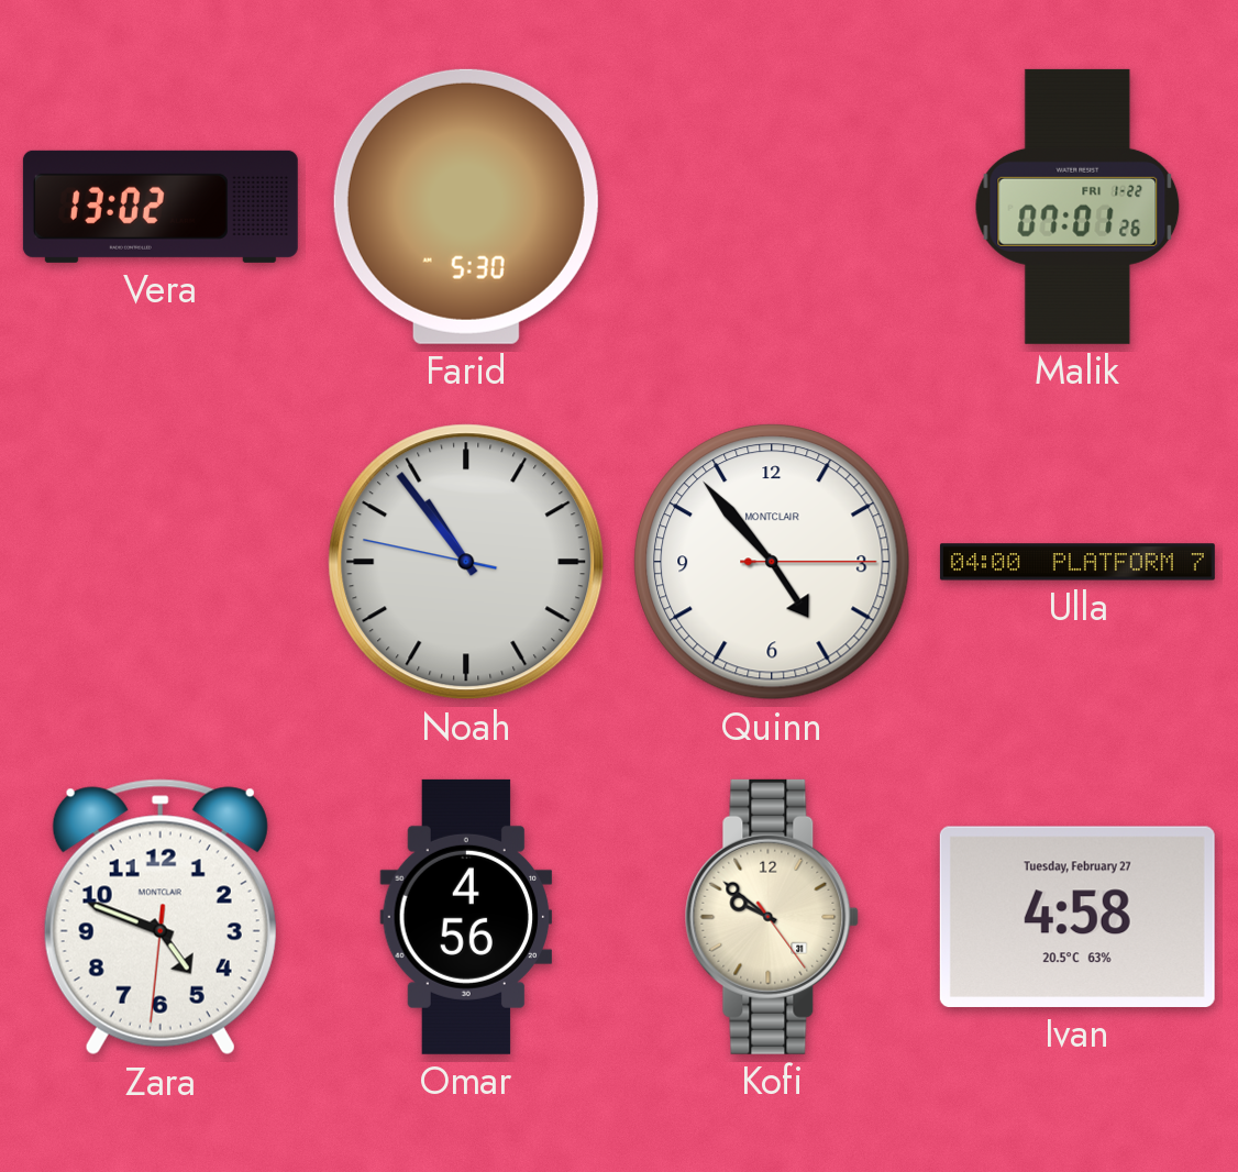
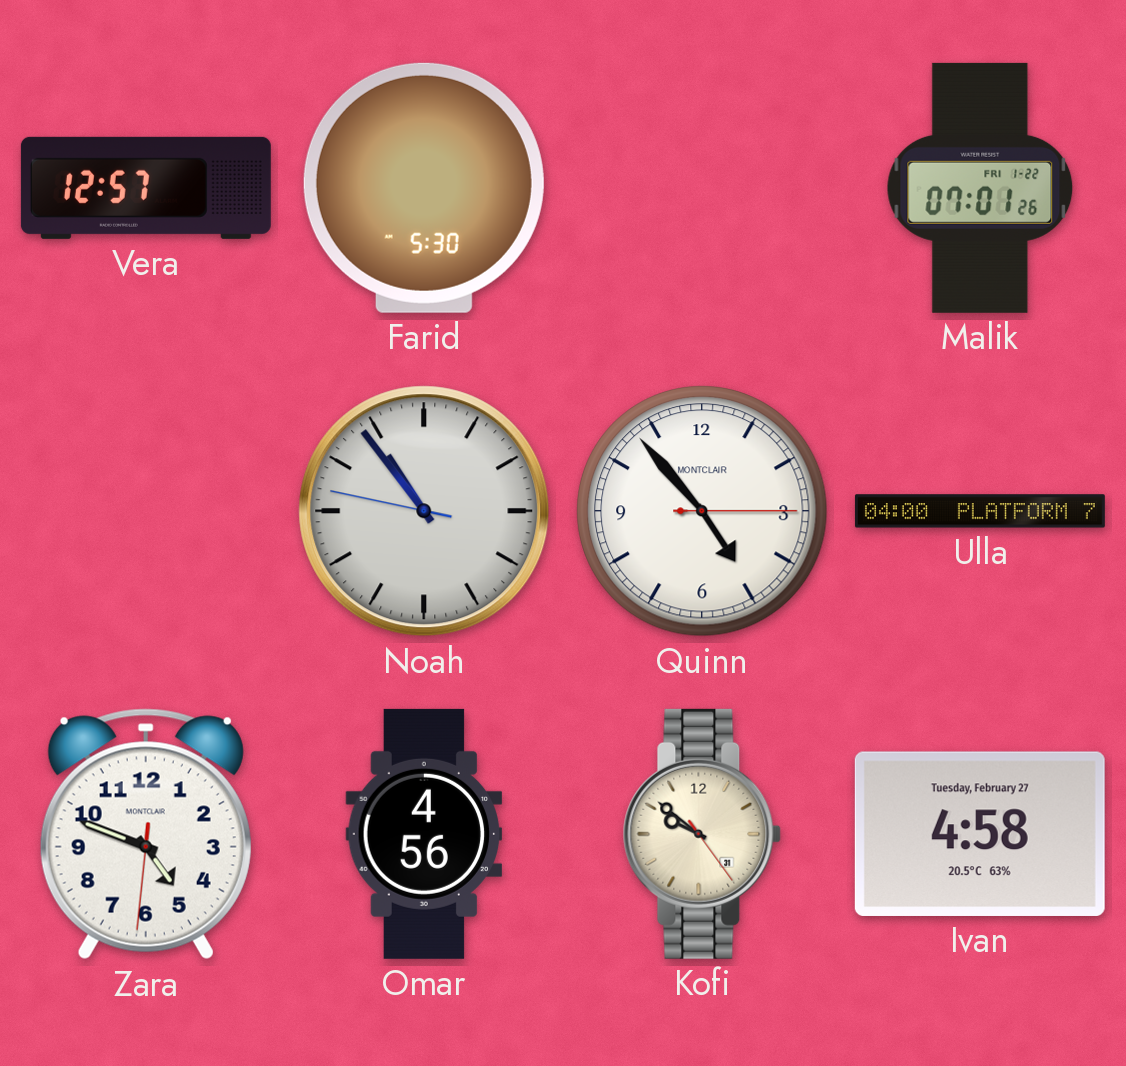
Vera: 13:02 -> 12:57
